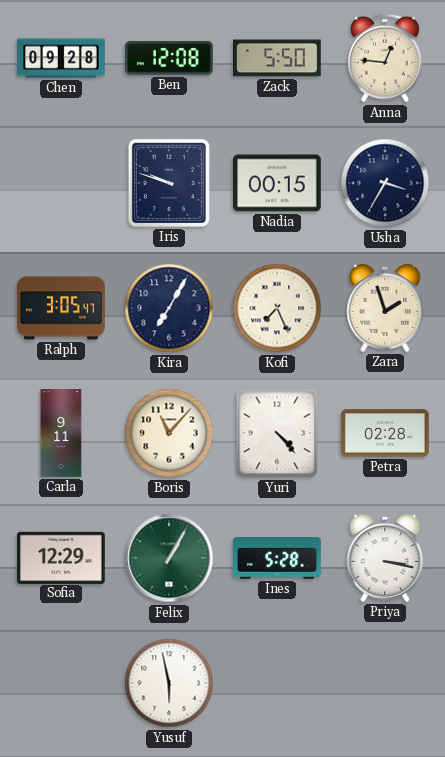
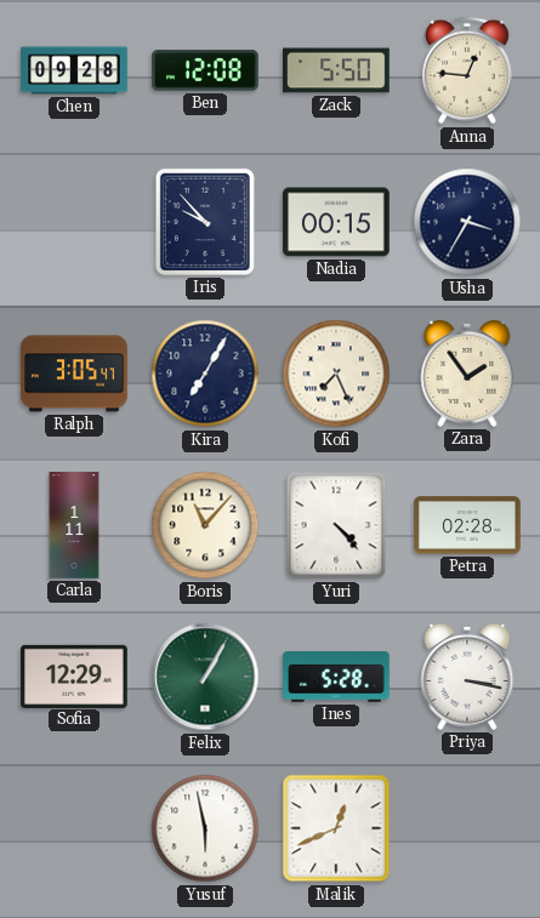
Iris: 9:48 -> 9:53
Zara: 1:57 -> 1:54
Carla: 9:11 -> 1:11
Malik: none -> 12:41
